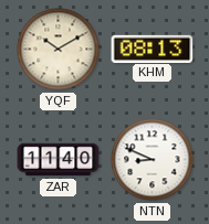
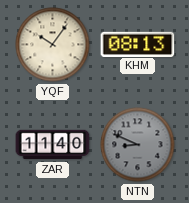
YQF: 10:10 -> 10:06
NTN dial: white -> grey
